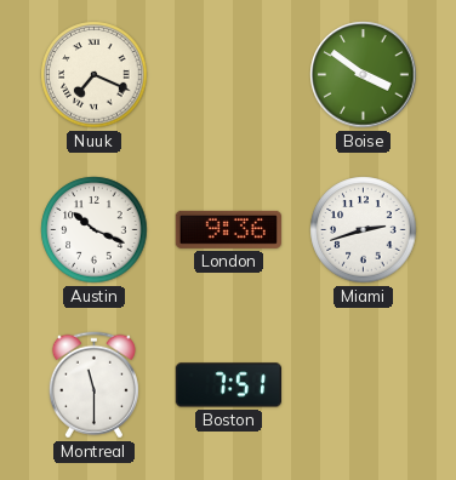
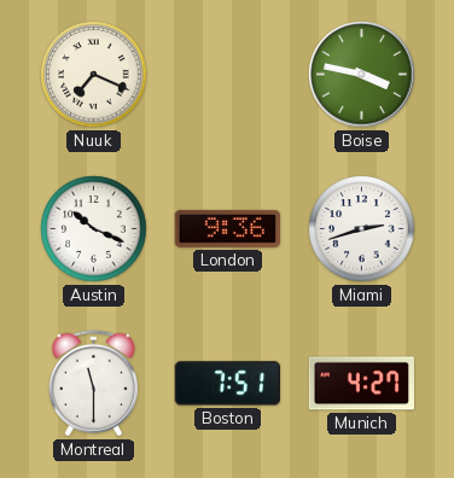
Boise: 3:51 -> 3:47
Munich: none -> 4:27
